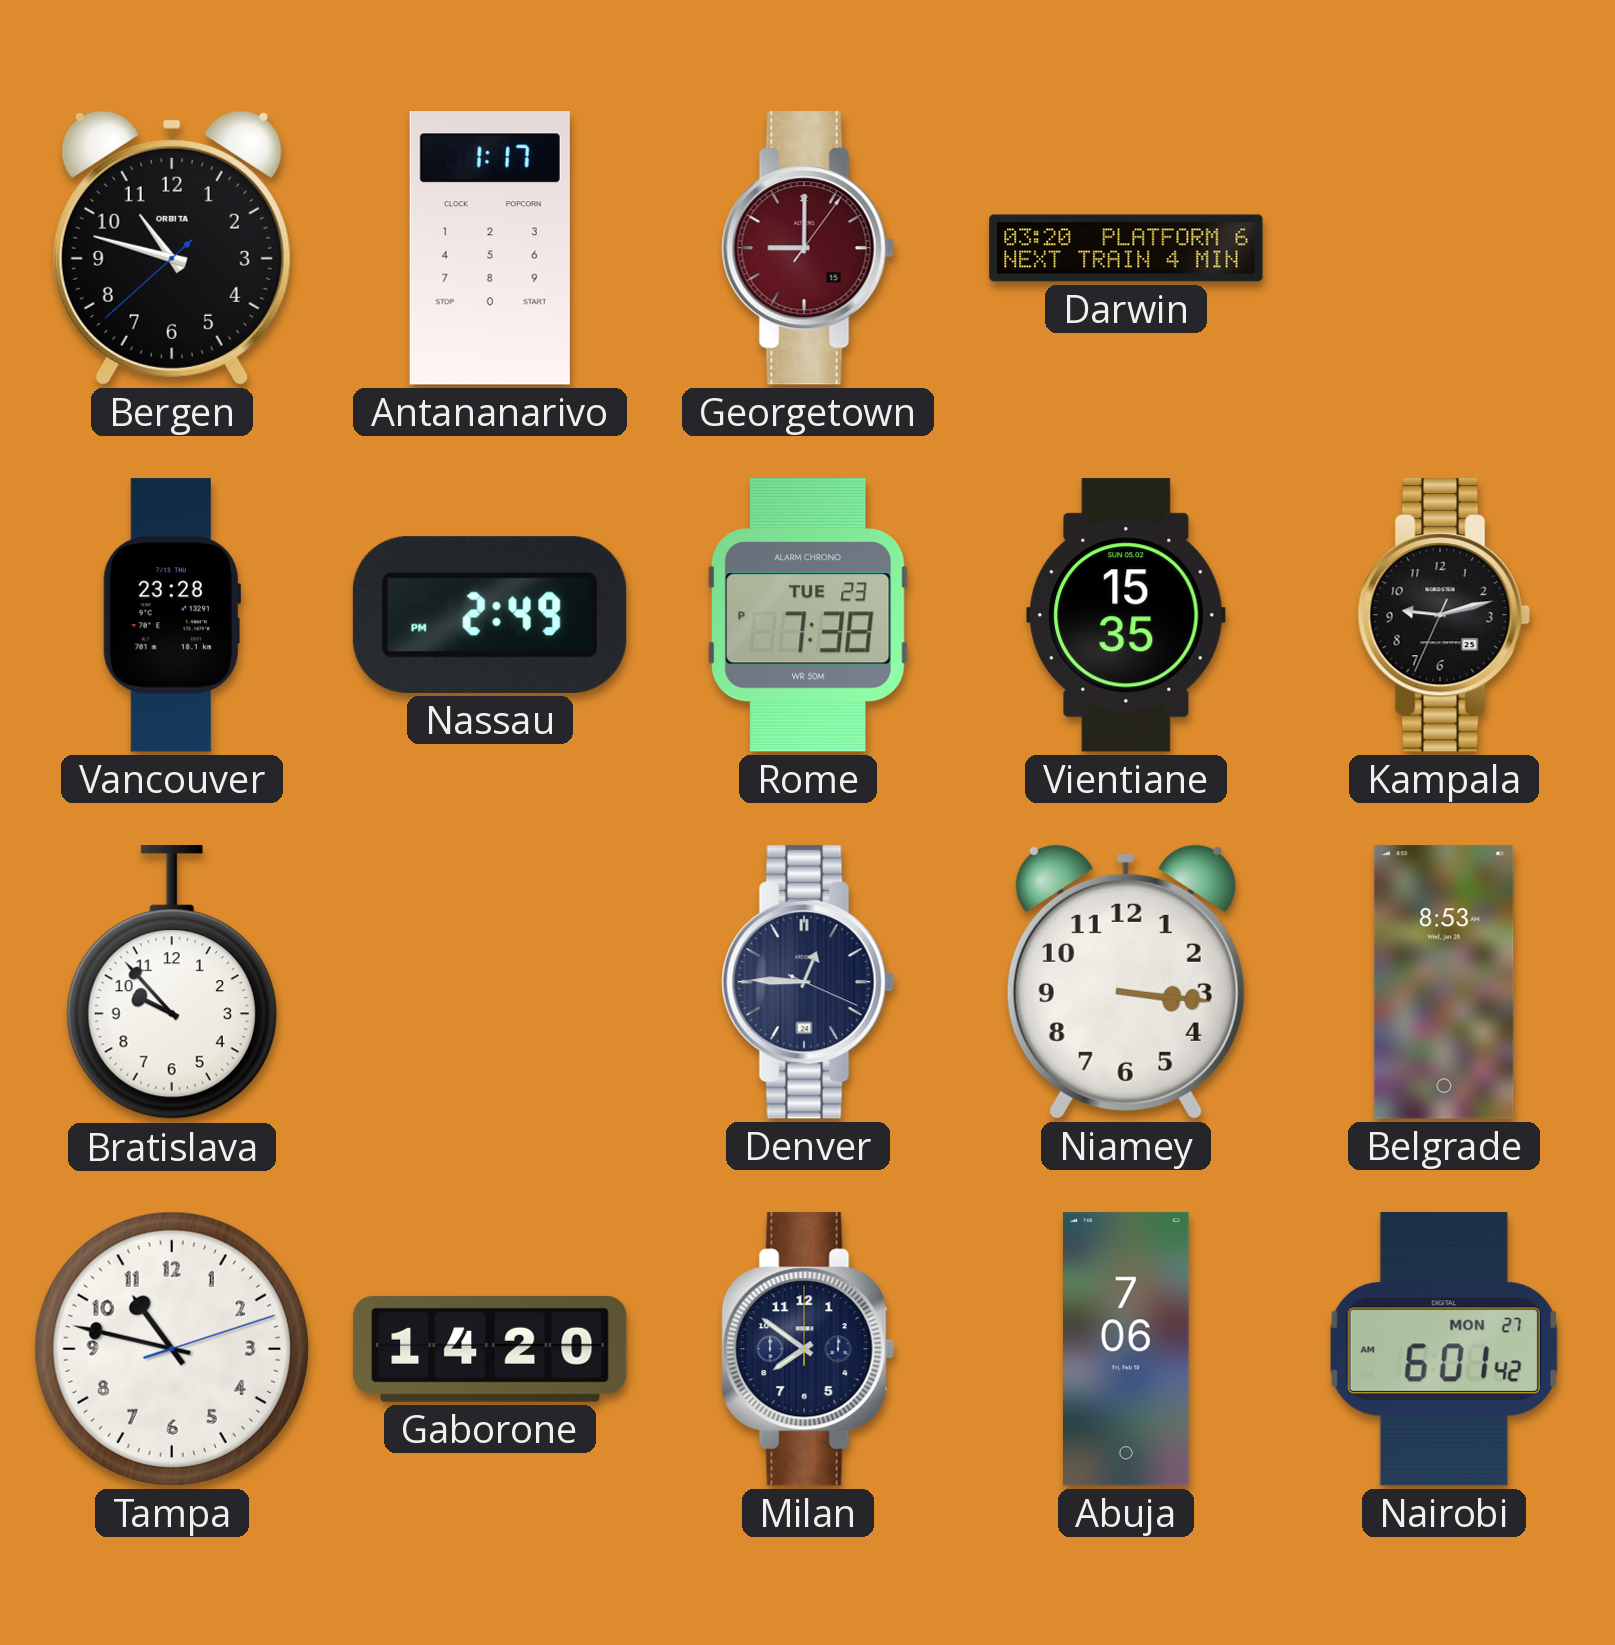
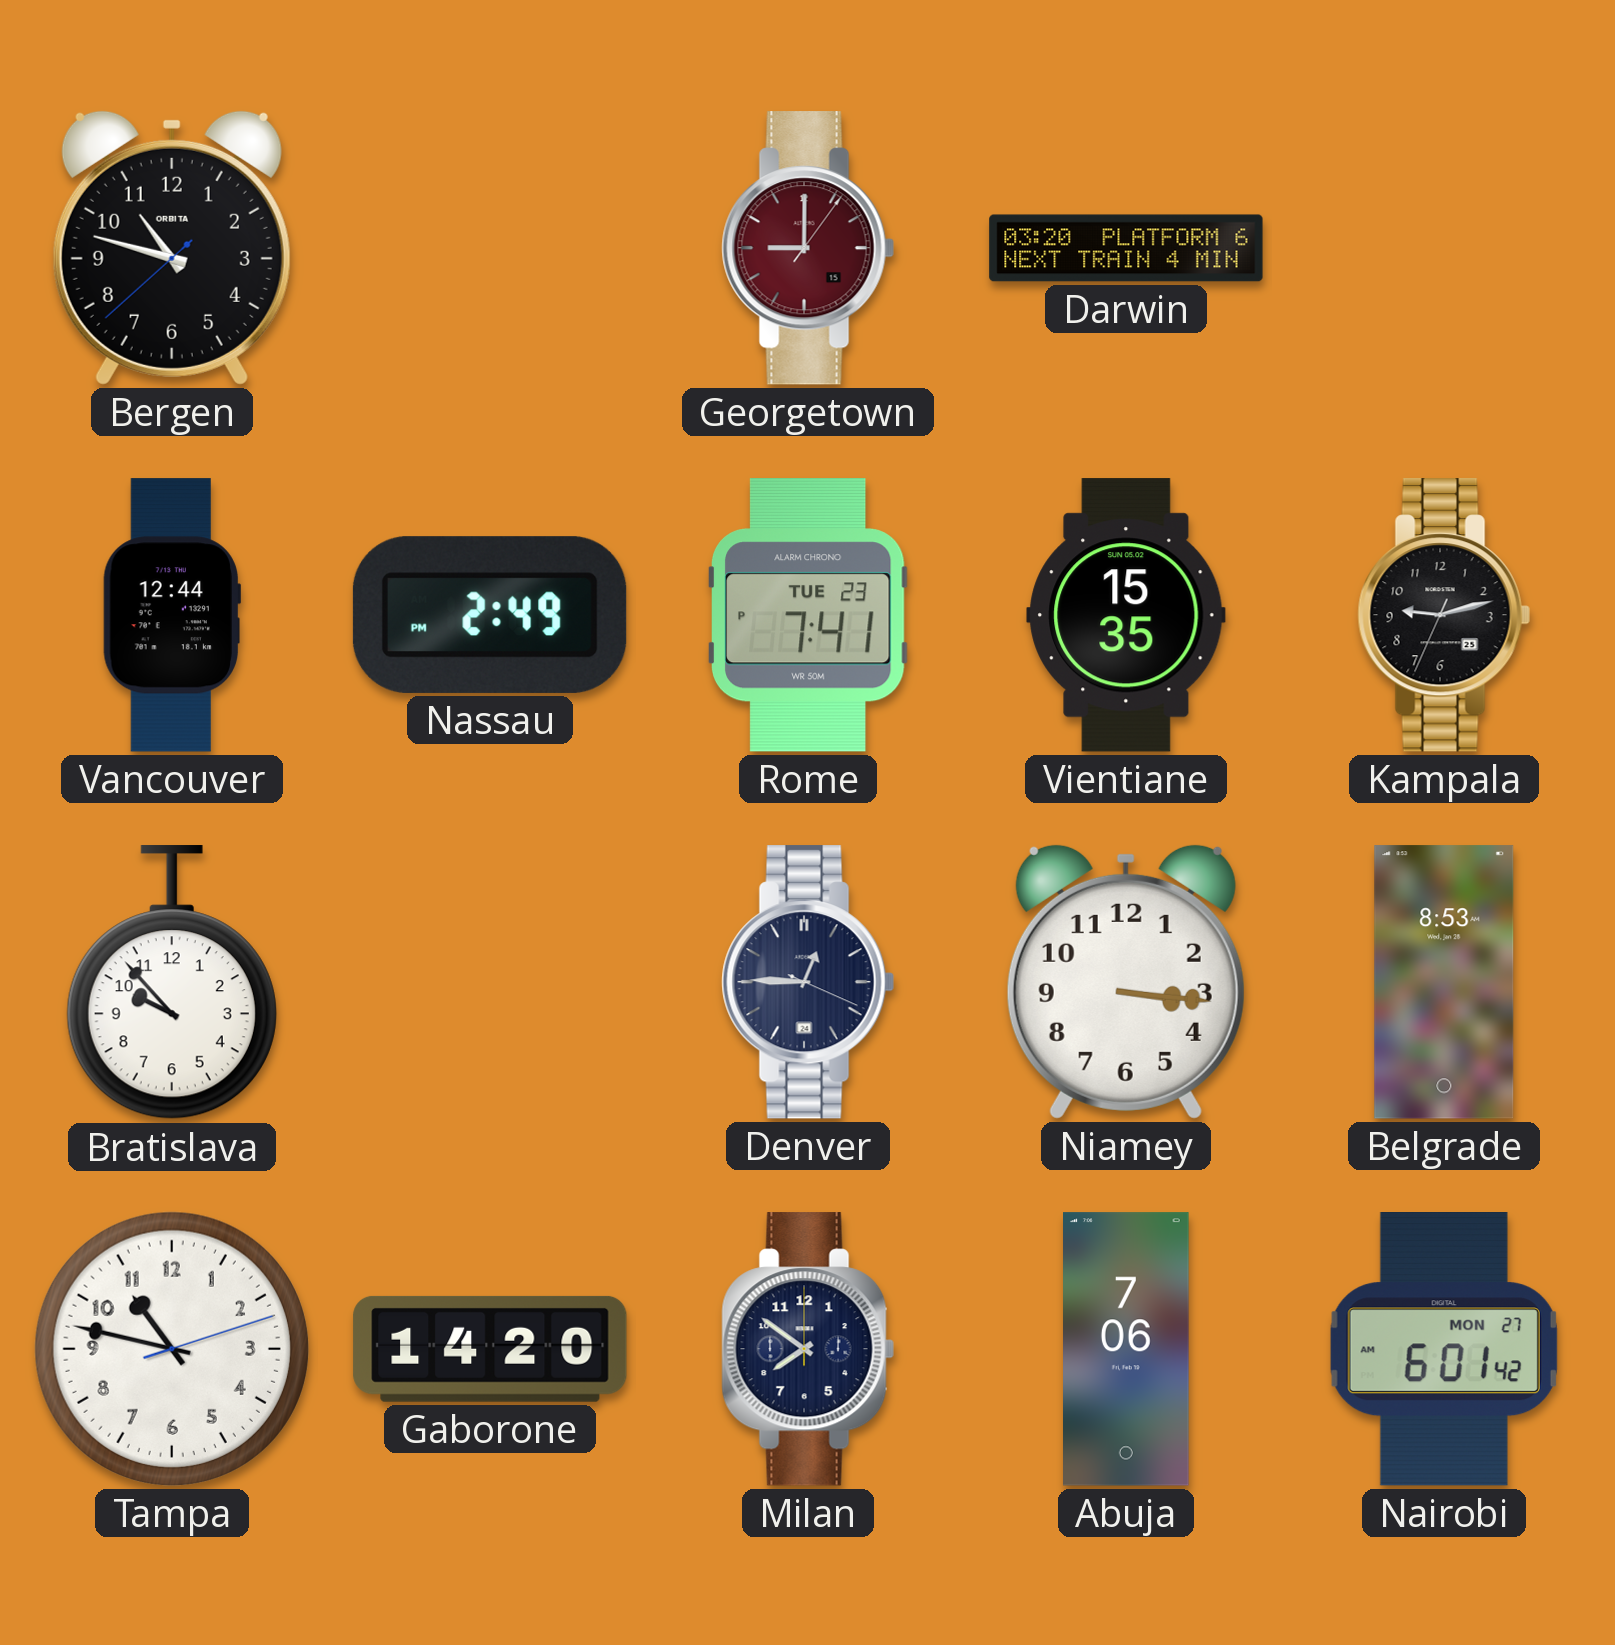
Antananarivo: 1:17 -> none
Vancouver: 23:28 -> 12:44
Rome: 7:38 -> 7:41
